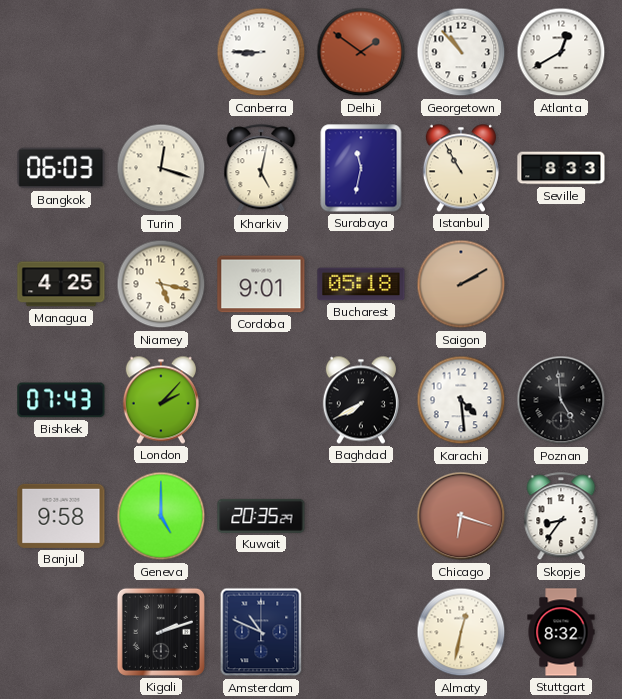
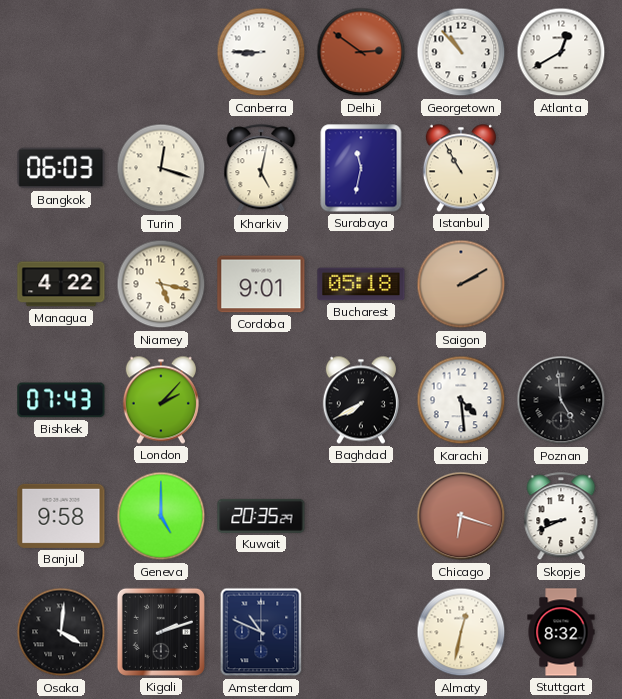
Delhi: 1:51 -> 2:51
Seville: 8:33 -> none
Managua: 4:25 -> 4:22
Skopje: 8:36 -> 8:41
Osaka: none -> 4:01
